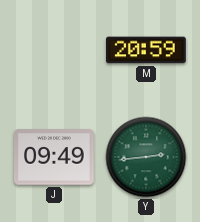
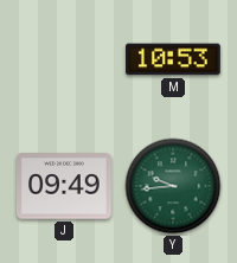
M: 20:59 -> 10:53
Y: 2:44 -> 9:44
